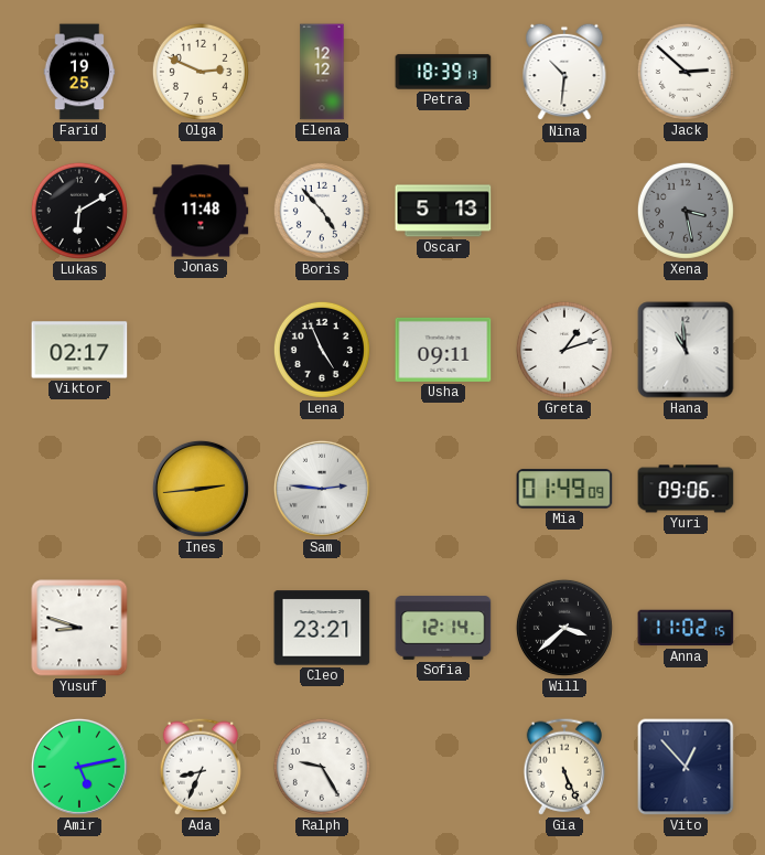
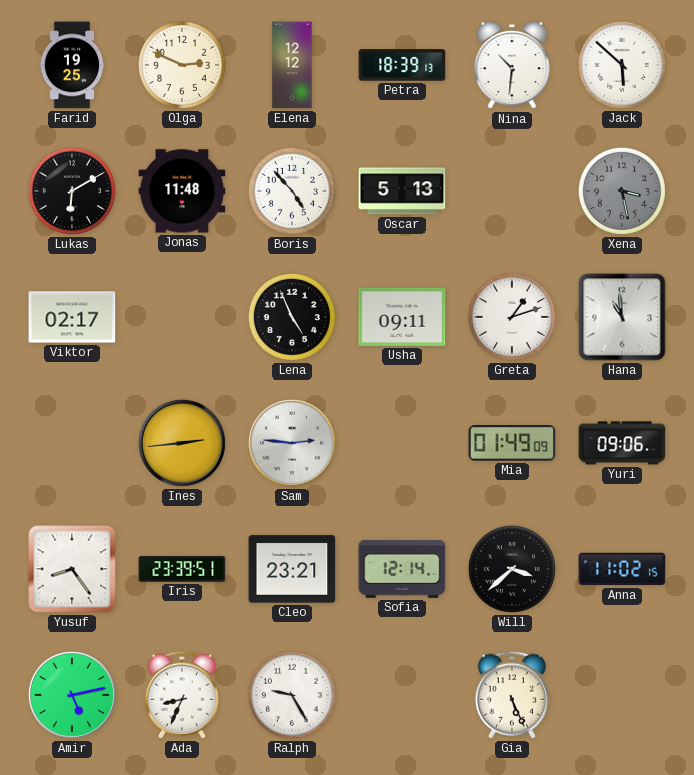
Jack: 2:52 -> 5:52
Yusuf: 8:48 -> 8:24
Iris: none -> 23:39
Vito: 12:53 -> none
